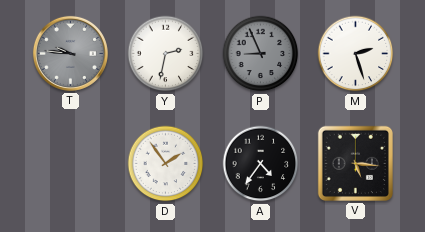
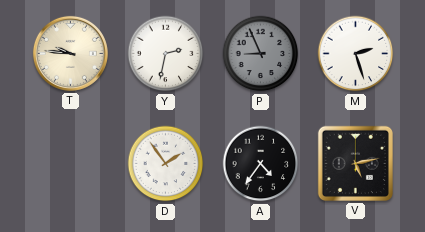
T dial: grey -> cream
V: 5:16 -> 5:13
